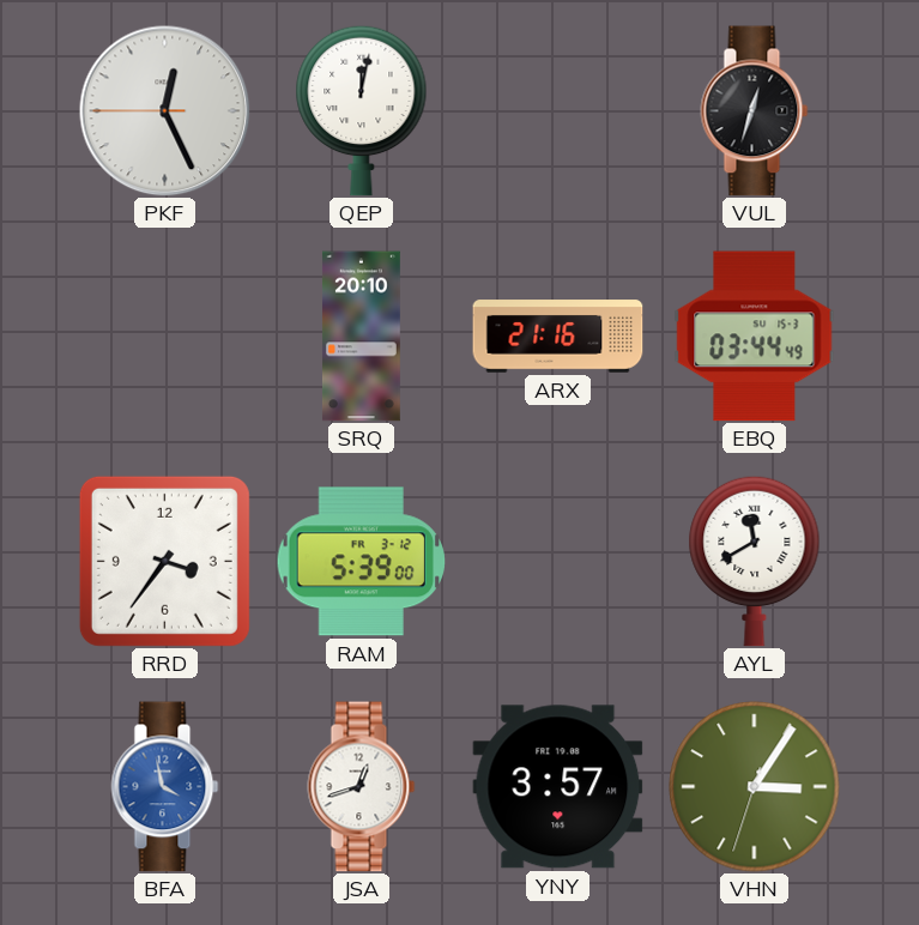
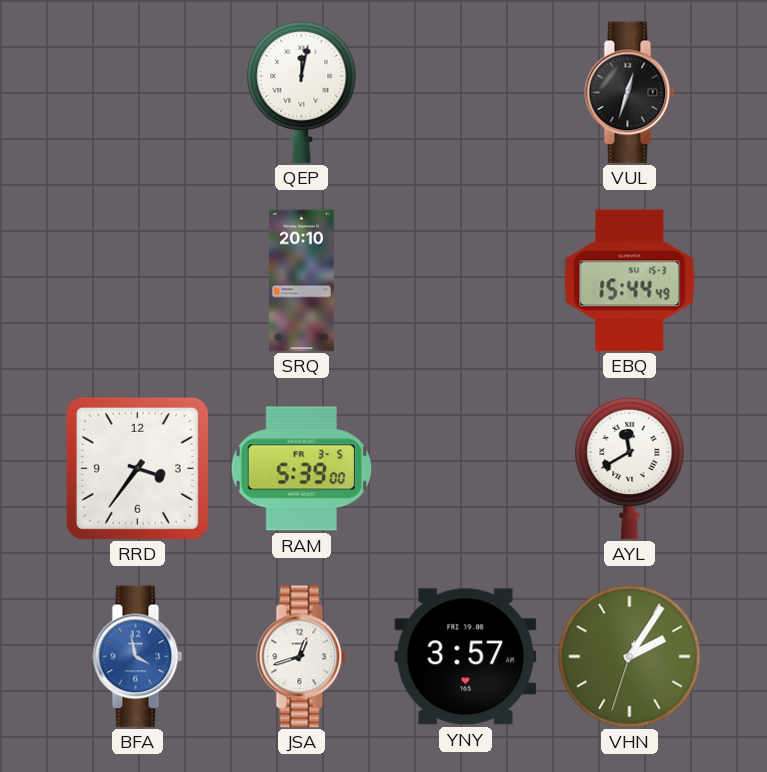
PKF: 12:25 -> none
ARX: 21:16 -> none
EBQ: 03:44 -> 15:44
RAM date: FR 3-12 -> FR 3-5
VHN: 3:05 -> 2:05
